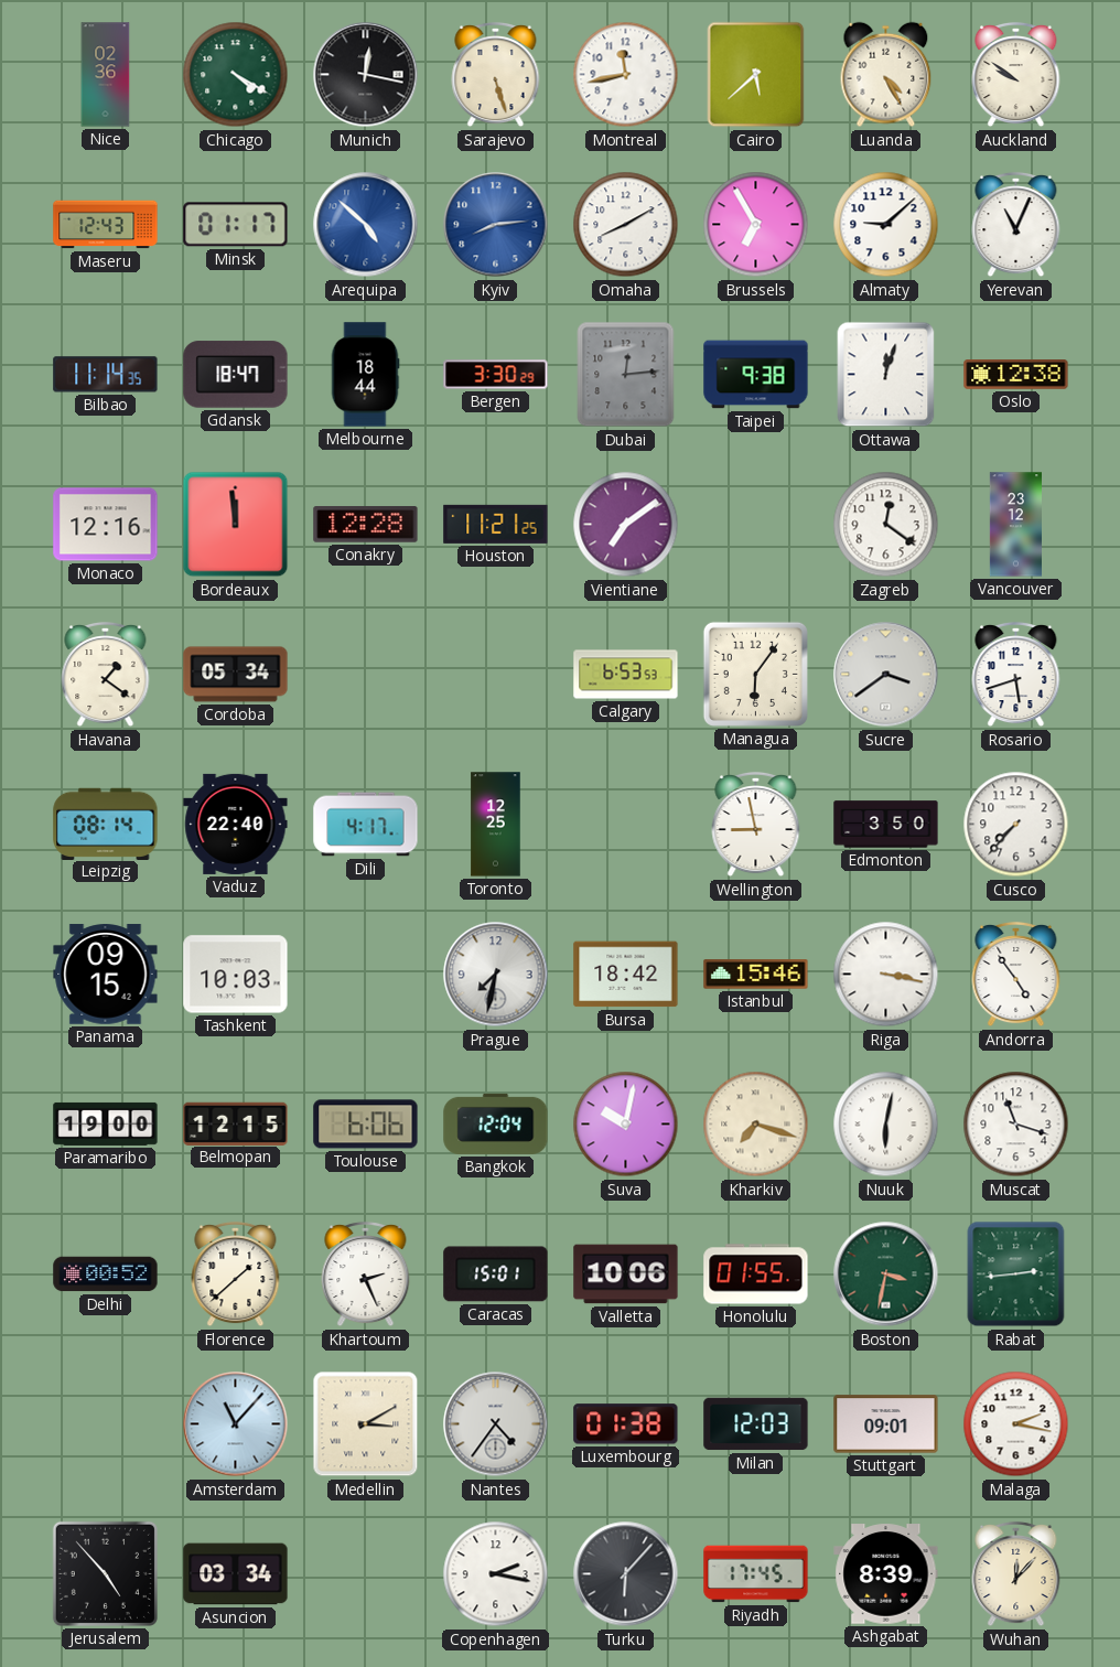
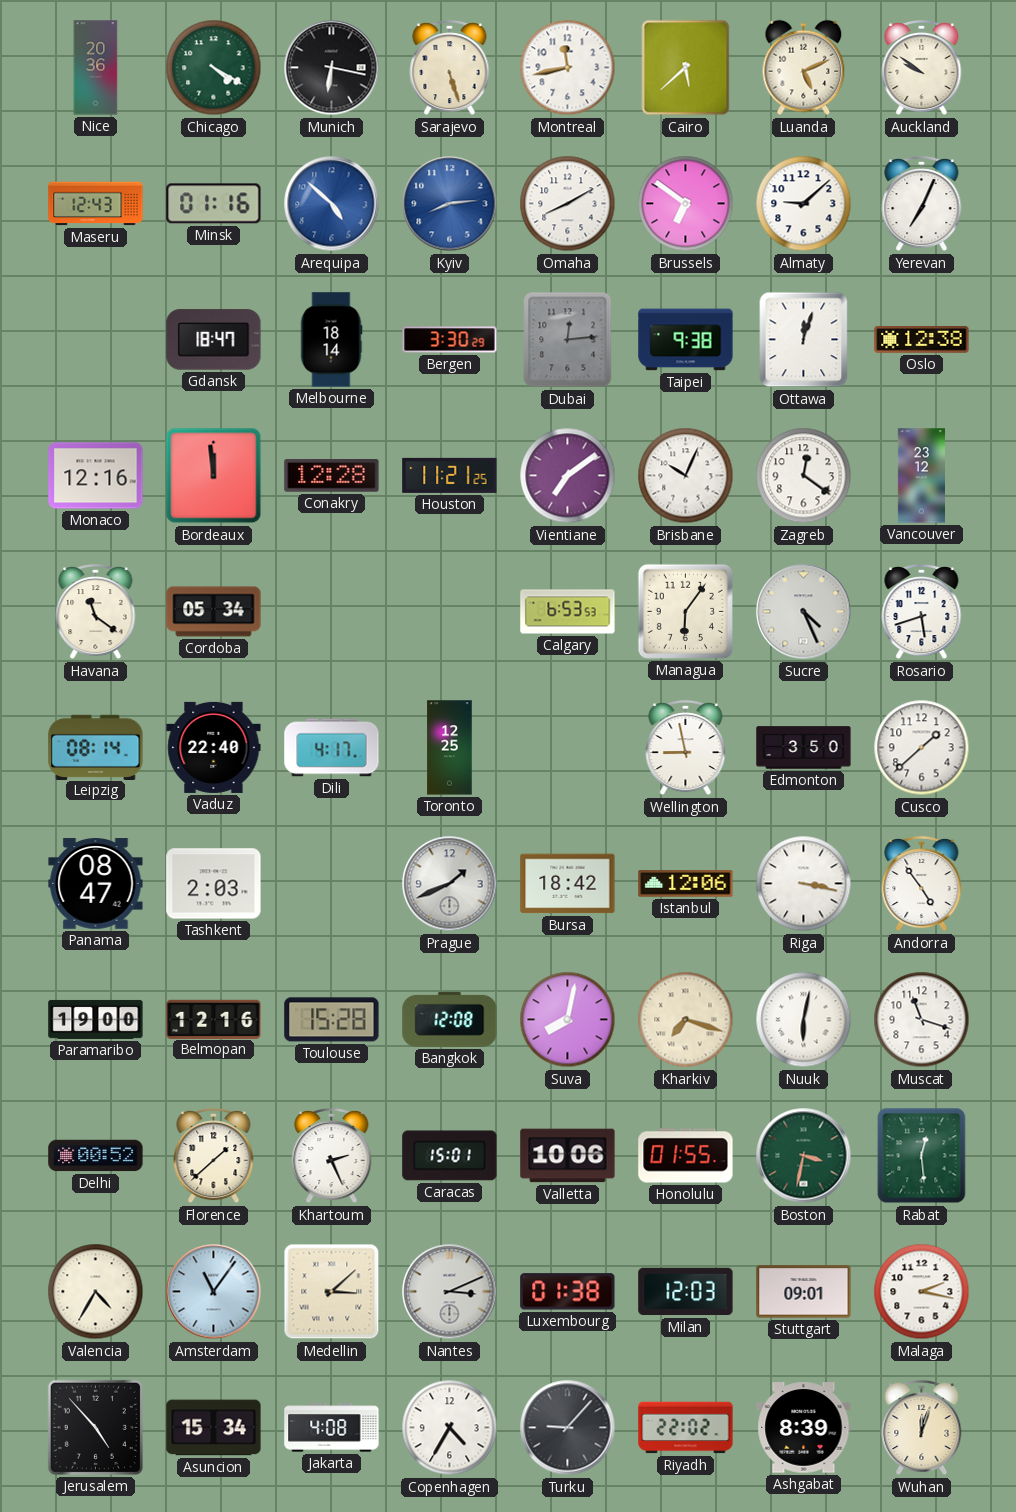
Nice: 02:36 -> 20:36
Munich: 12:17 -> 6:17
Luanda: 4:25 -> 5:11
Minsk: 01:17 -> 01:16
Brussels: 6:55 -> 6:51
Yerevan: 11:04 -> 7:04
Bilbao: 11:14 -> none
Melbourne: 18:44 -> 18:14
Brisbane: none -> 10:04
Havana: 1:21 -> 11:21
Sucre: 3:39 -> 4:26
Cusco: 7:37 -> 1:38
Panama: 09:15 -> 08:47
Tashkent: 10:03 -> 2:03
Prague: 7:32 -> 1:41
Istanbul: 15:46 -> 12:06
Belmopan: 12:15 -> 12:16
Toulouse: 6:06 -> 15:28
Bangkok: 12:04 -> 12:08
Suva: 10:02 -> 8:02
Rabat: 2:44 -> 12:29
Valencia: none -> 4:35
Amsterdam: 11:07 -> 11:06
Medellin: 3:10 -> 3:08
Nantes: 4:36 -> 3:11
Asuncion: 03:34 -> 15:34
Jakarta: none -> 4:08
Copenhagen: 2:17 -> 4:35
Turku: 6:07 -> 9:07
Riyadh: 17:45 -> 22:02
Wuhan: 12:07 -> 12:03
